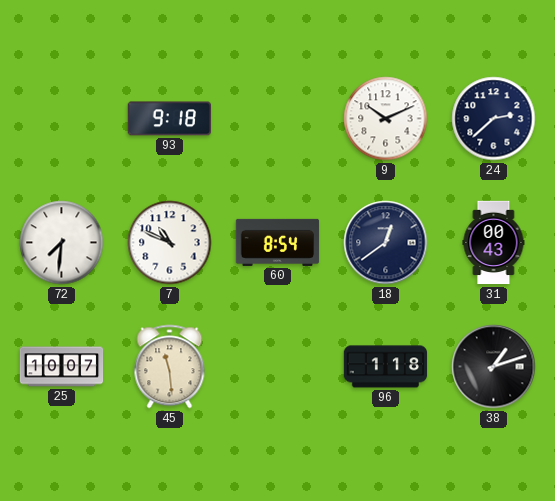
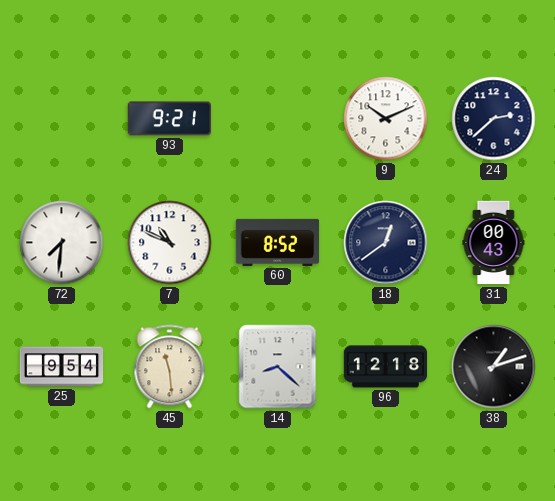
93: 9:18 -> 9:21
60: 8:54 -> 8:52
25: 10:07 -> 9:54
14: none -> 8:22
96: 1:18 -> 12:18
